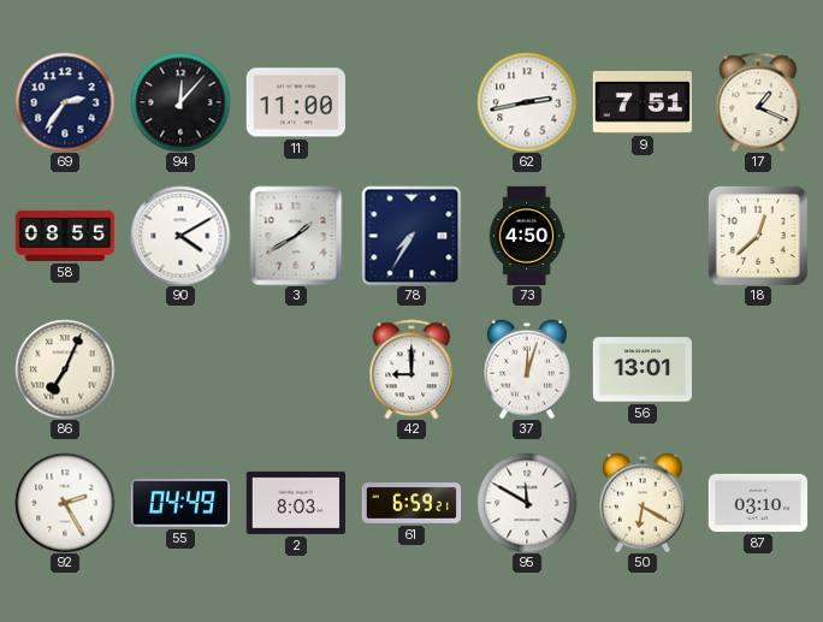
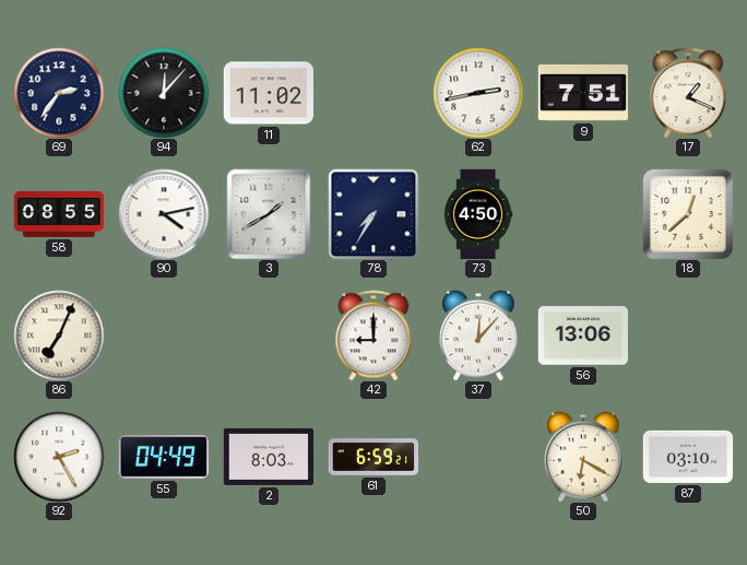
11: 11:00 -> 11:02
90: 4:10 -> 4:13
37: 12:03 -> 12:07
56: 13:01 -> 13:06
95: 11:50 -> none
